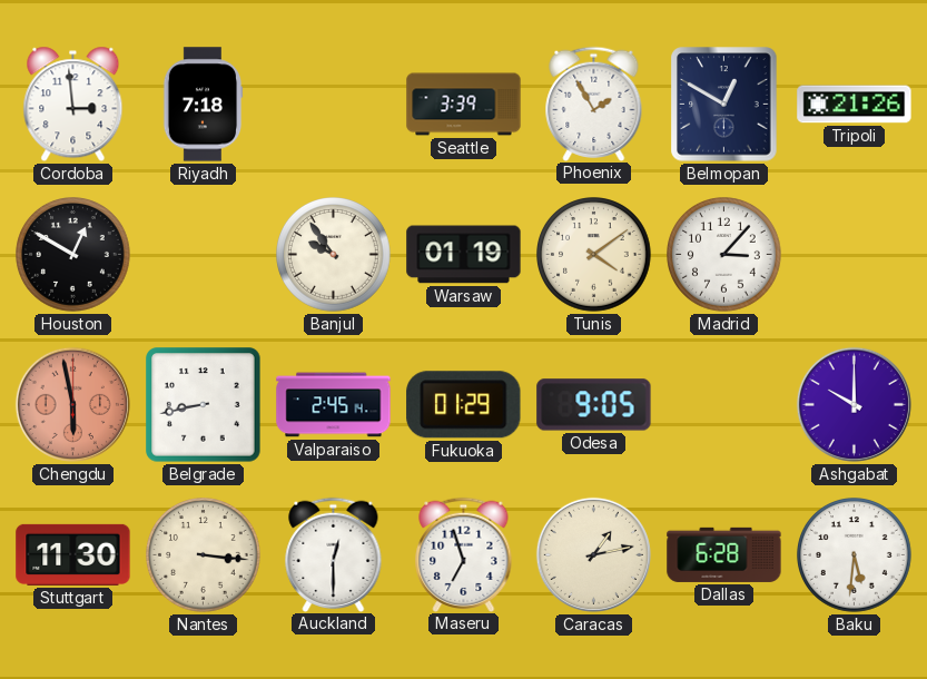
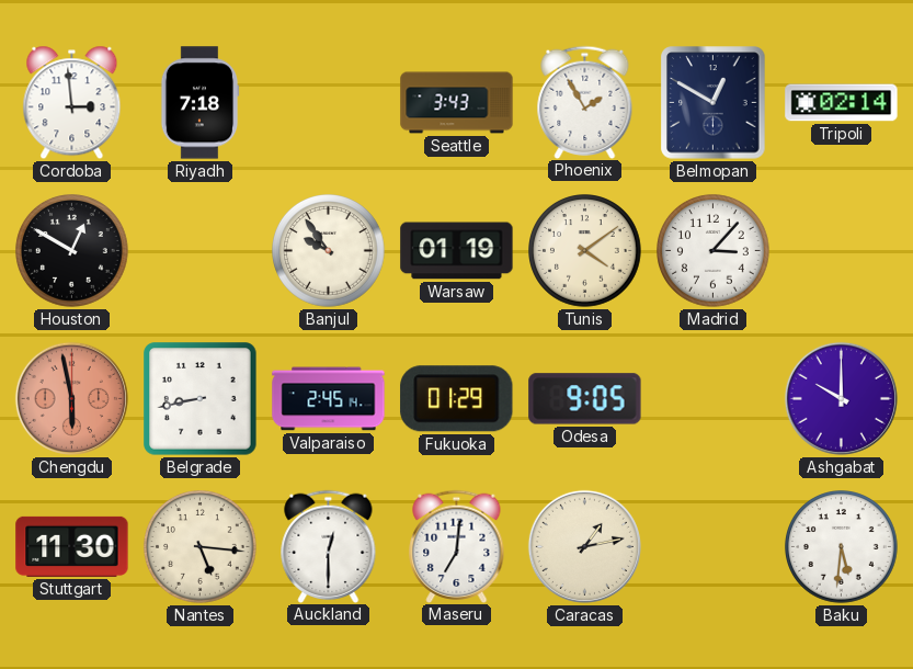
Seattle: 3:39 -> 3:43
Tripoli: 21:26 -> 02:14
Nantes: 3:16 -> 5:16
Maseru: 6:57 -> 7:01
Dallas: 6:28 -> none
